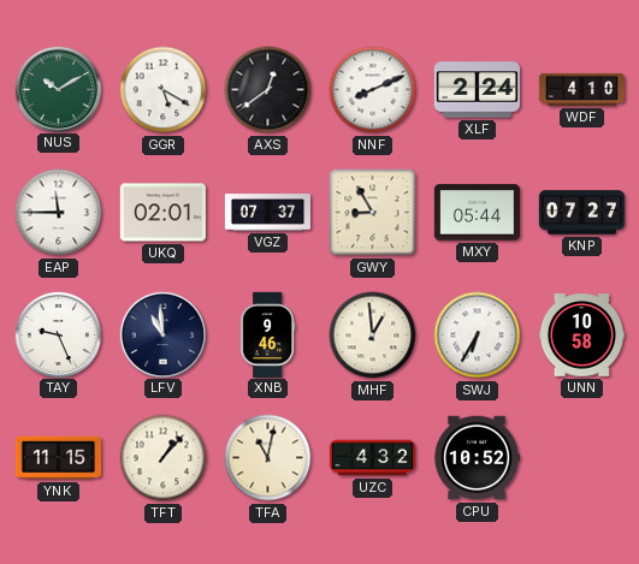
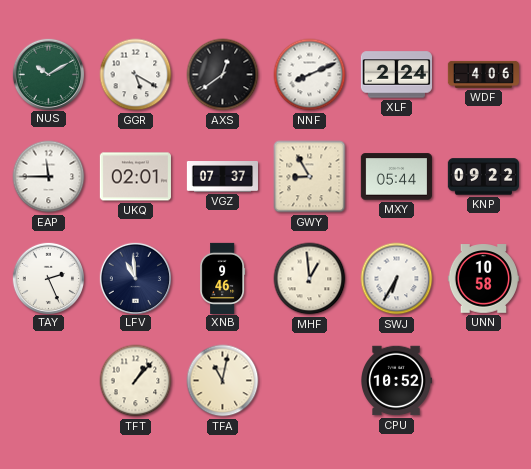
WDF: 4:10 -> 4:06
KNP: 07:27 -> 09:22
TAY: 9:26 -> 2:26
YNK: 11:15 -> none
UZC: 4:32 -> none
